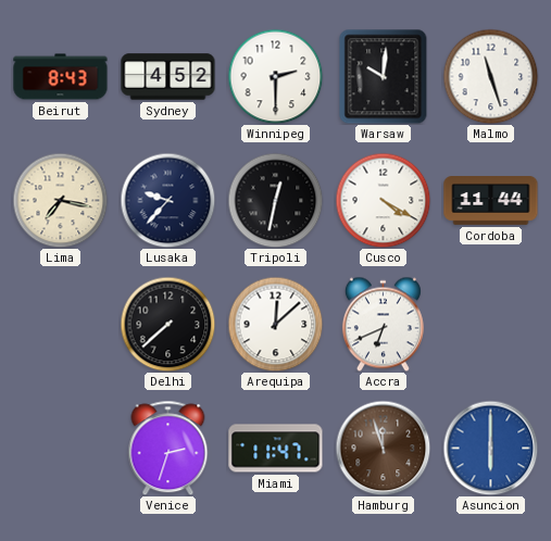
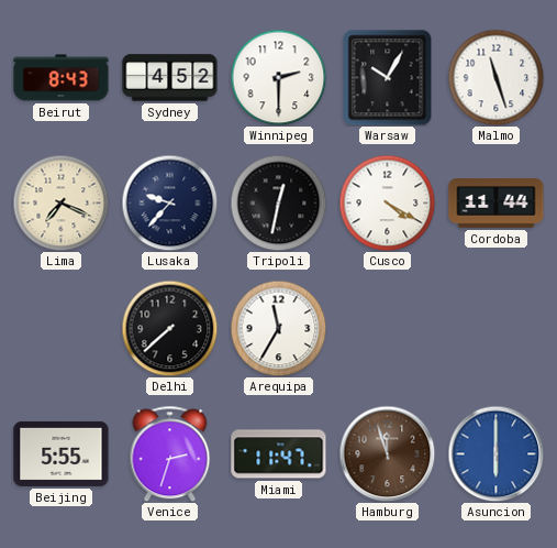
Warsaw: 10:01 -> 10:05
Lima: 7:17 -> 7:19
Arequipa: 12:08 -> 11:35
Accra: 6:41 -> none
Beijing: none -> 5:55
